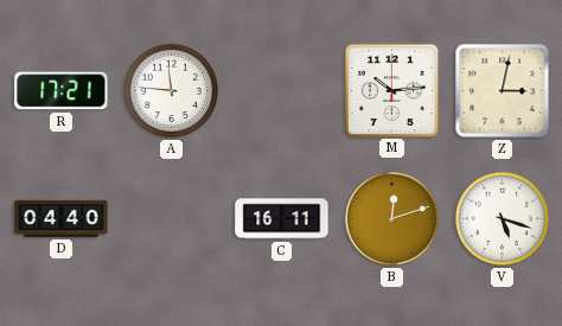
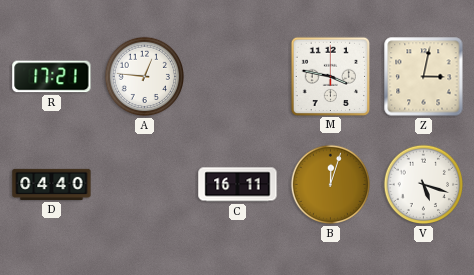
A: 11:46 -> 12:46
M: 10:14 -> 3:47
B: 12:12 -> 12:03
